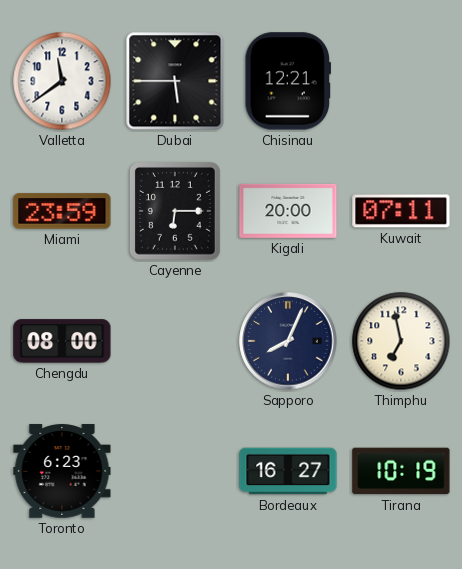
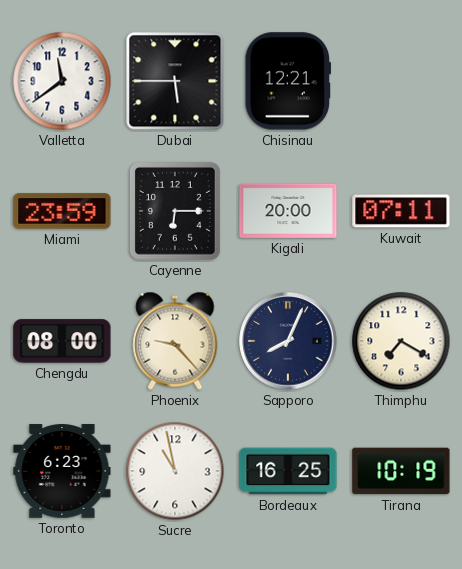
Phoenix: none -> 9:23
Thimphu: 6:58 -> 7:20
Sucre: none -> 10:58
Bordeaux: 16:27 -> 16:25
